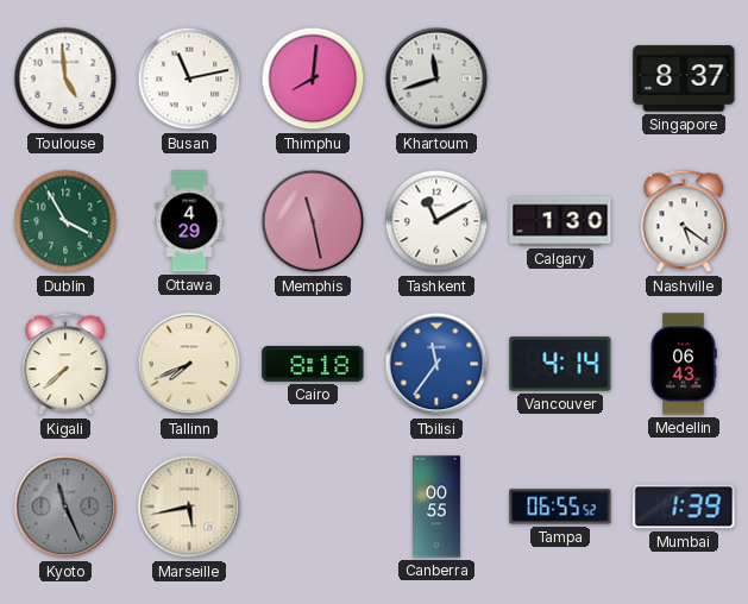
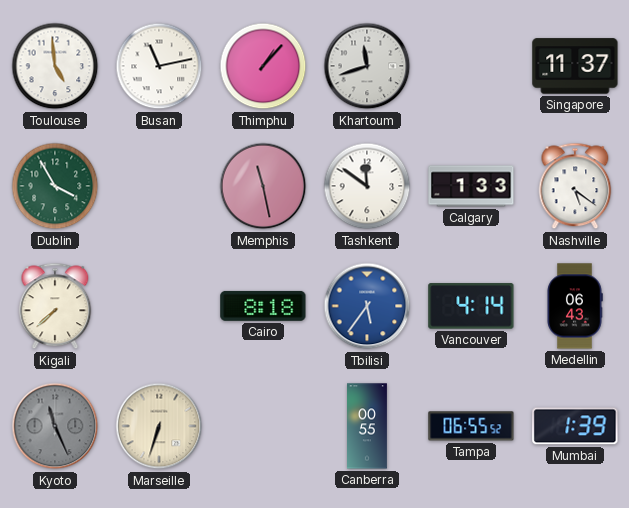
Thimphu: 8:01 -> 1:07
Singapore: 8:37 -> 11:37
Ottawa: 4:29 -> none
Tashkent: 11:10 -> 11:51
Calgary: 1:30 -> 1:33
Tallinn: 7:41 -> none
Tbilisi: 11:36 -> 5:36
Marseille: 5:43 -> 6:33
